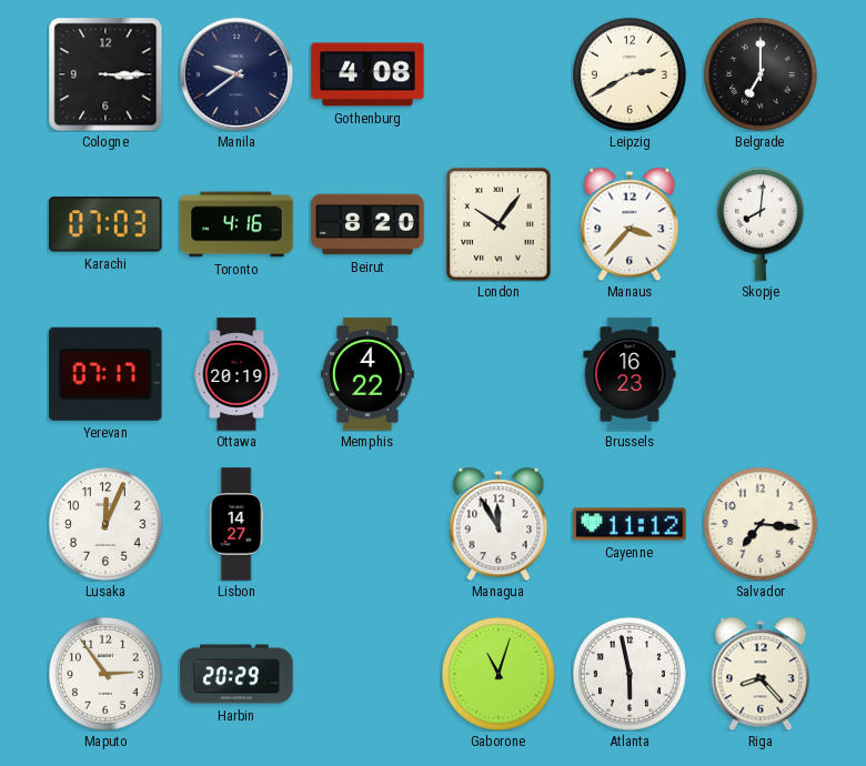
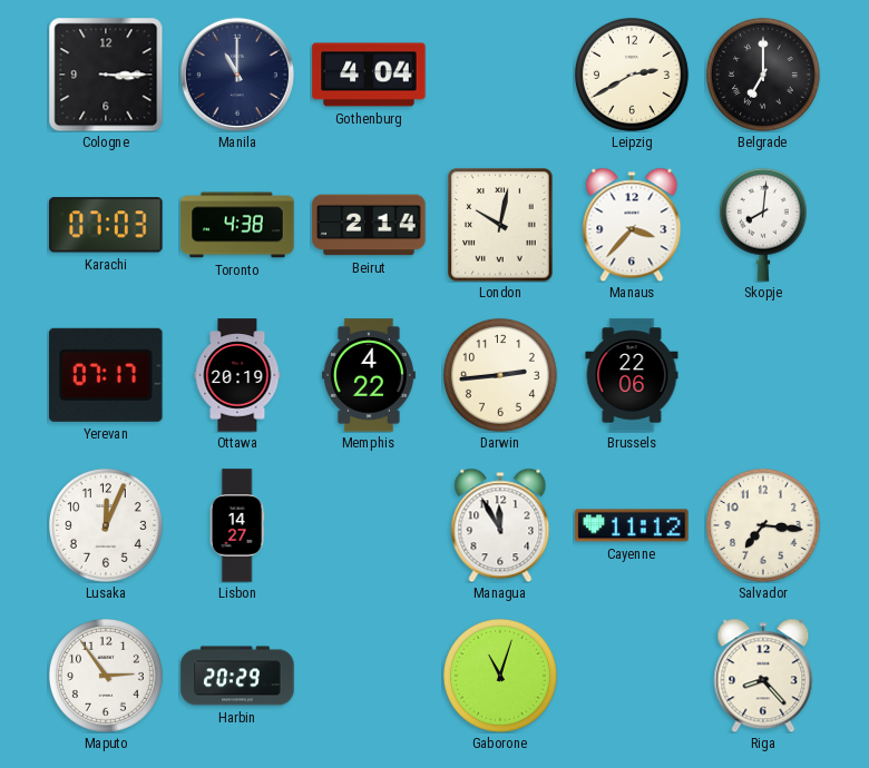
Manila: 9:39 -> 11:00
Gothenburg: 4:08 -> 4:04
Toronto: 4:16 -> 4:38
Beirut: 8:20 -> 2:14
London: 10:06 -> 10:02
Darwin: none -> 2:44
Brussels: 16:23 -> 22:06
Atlanta: 5:58 -> none
